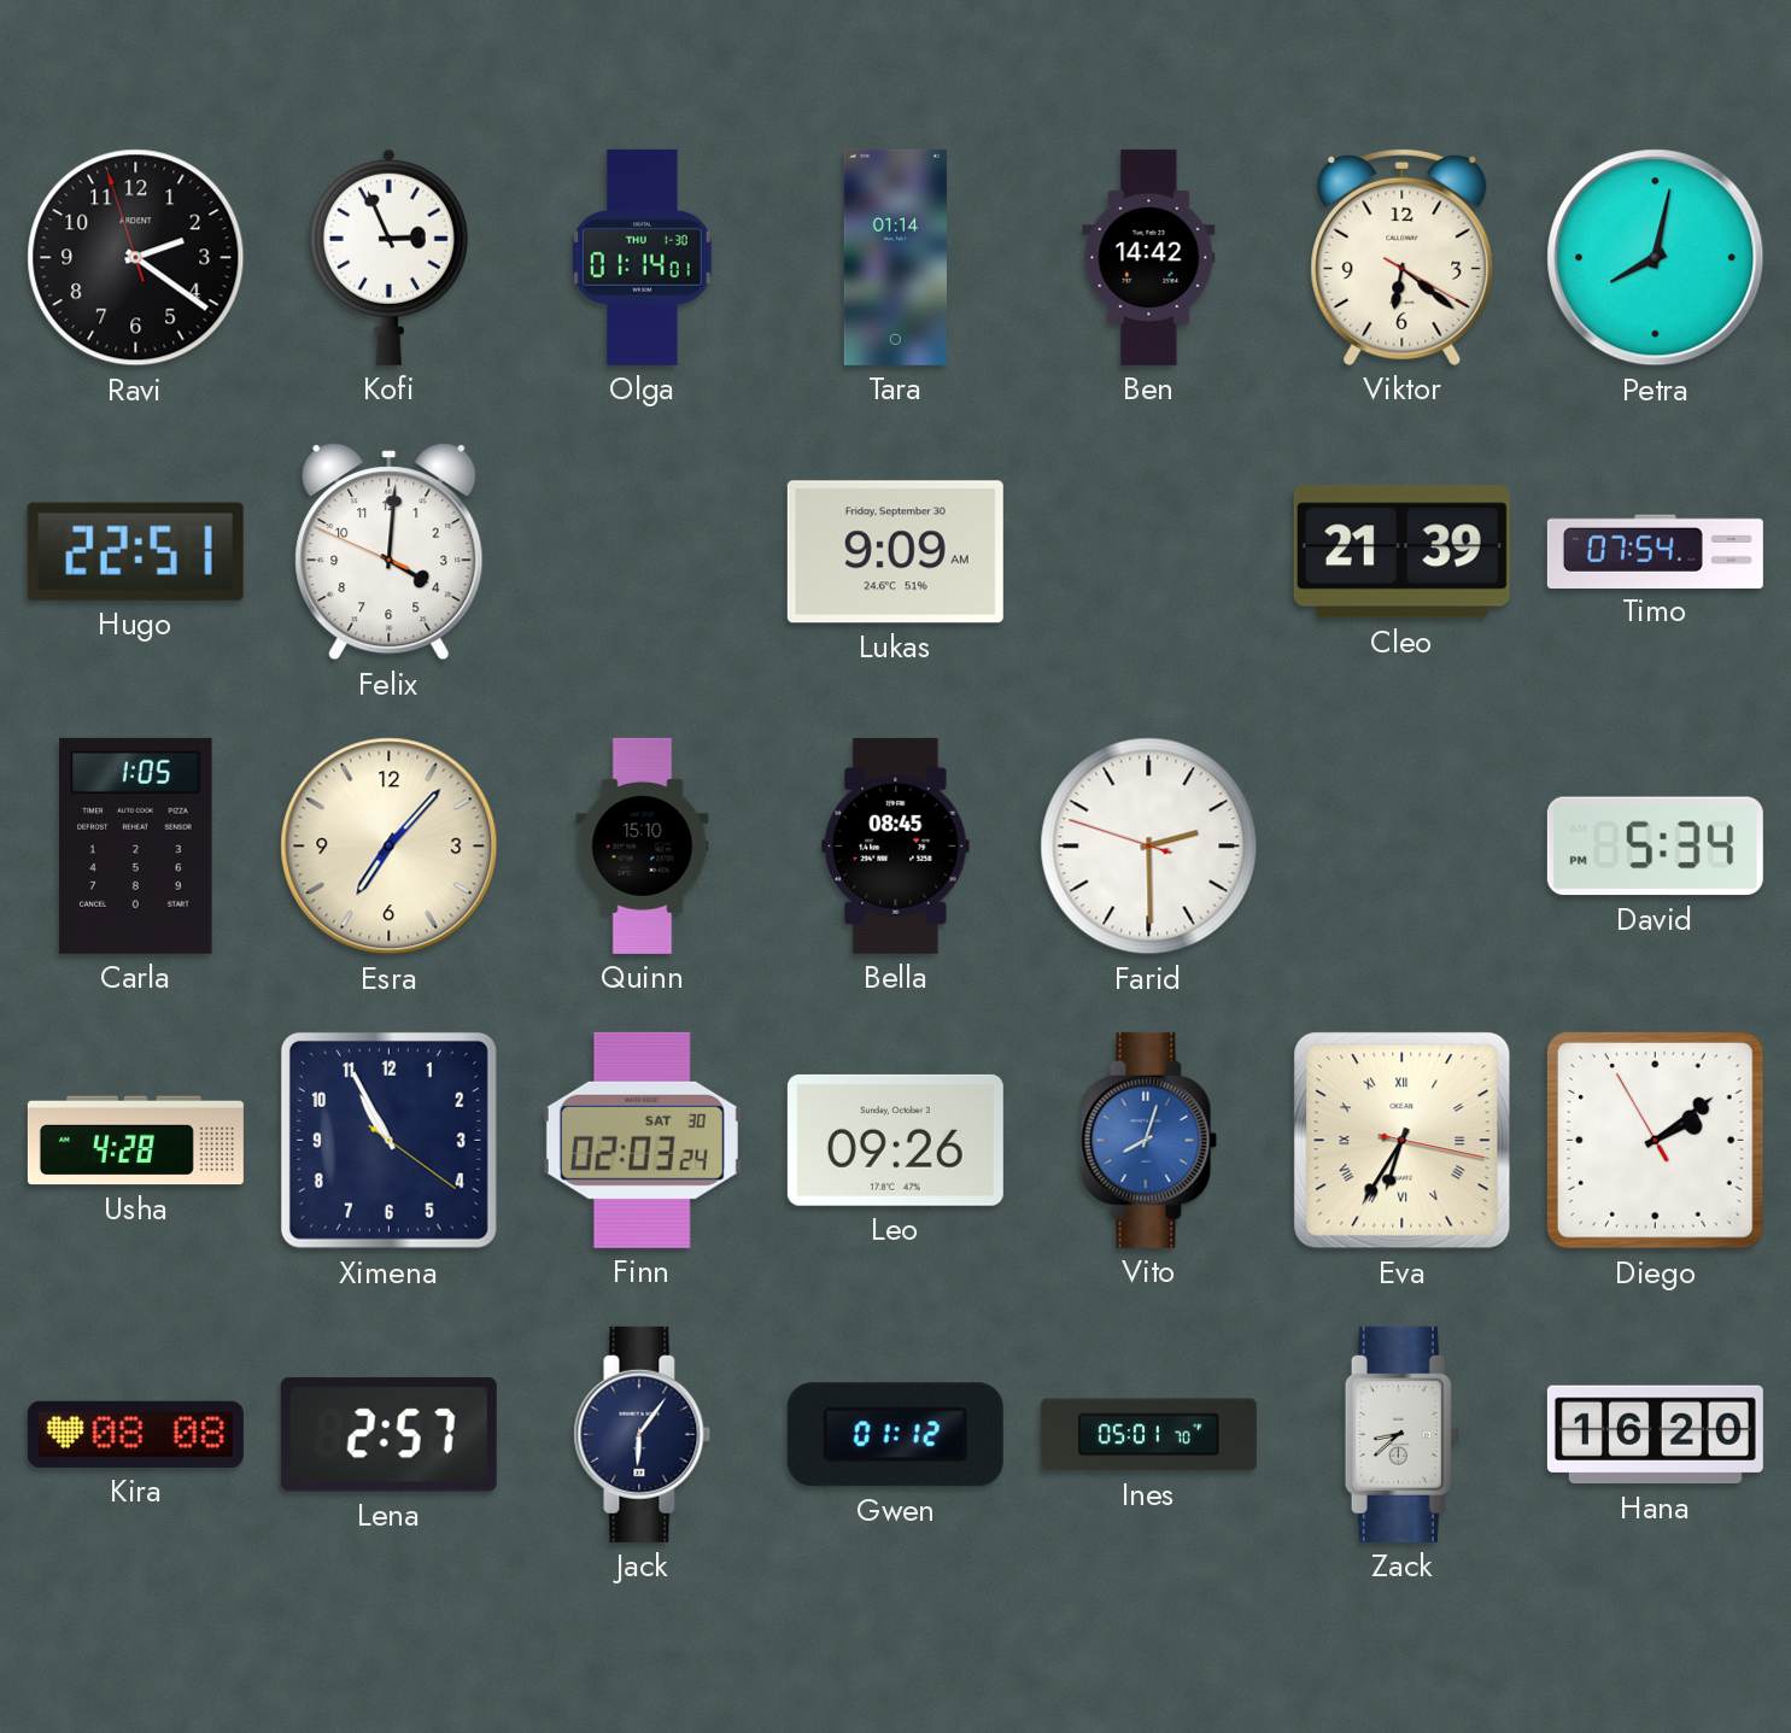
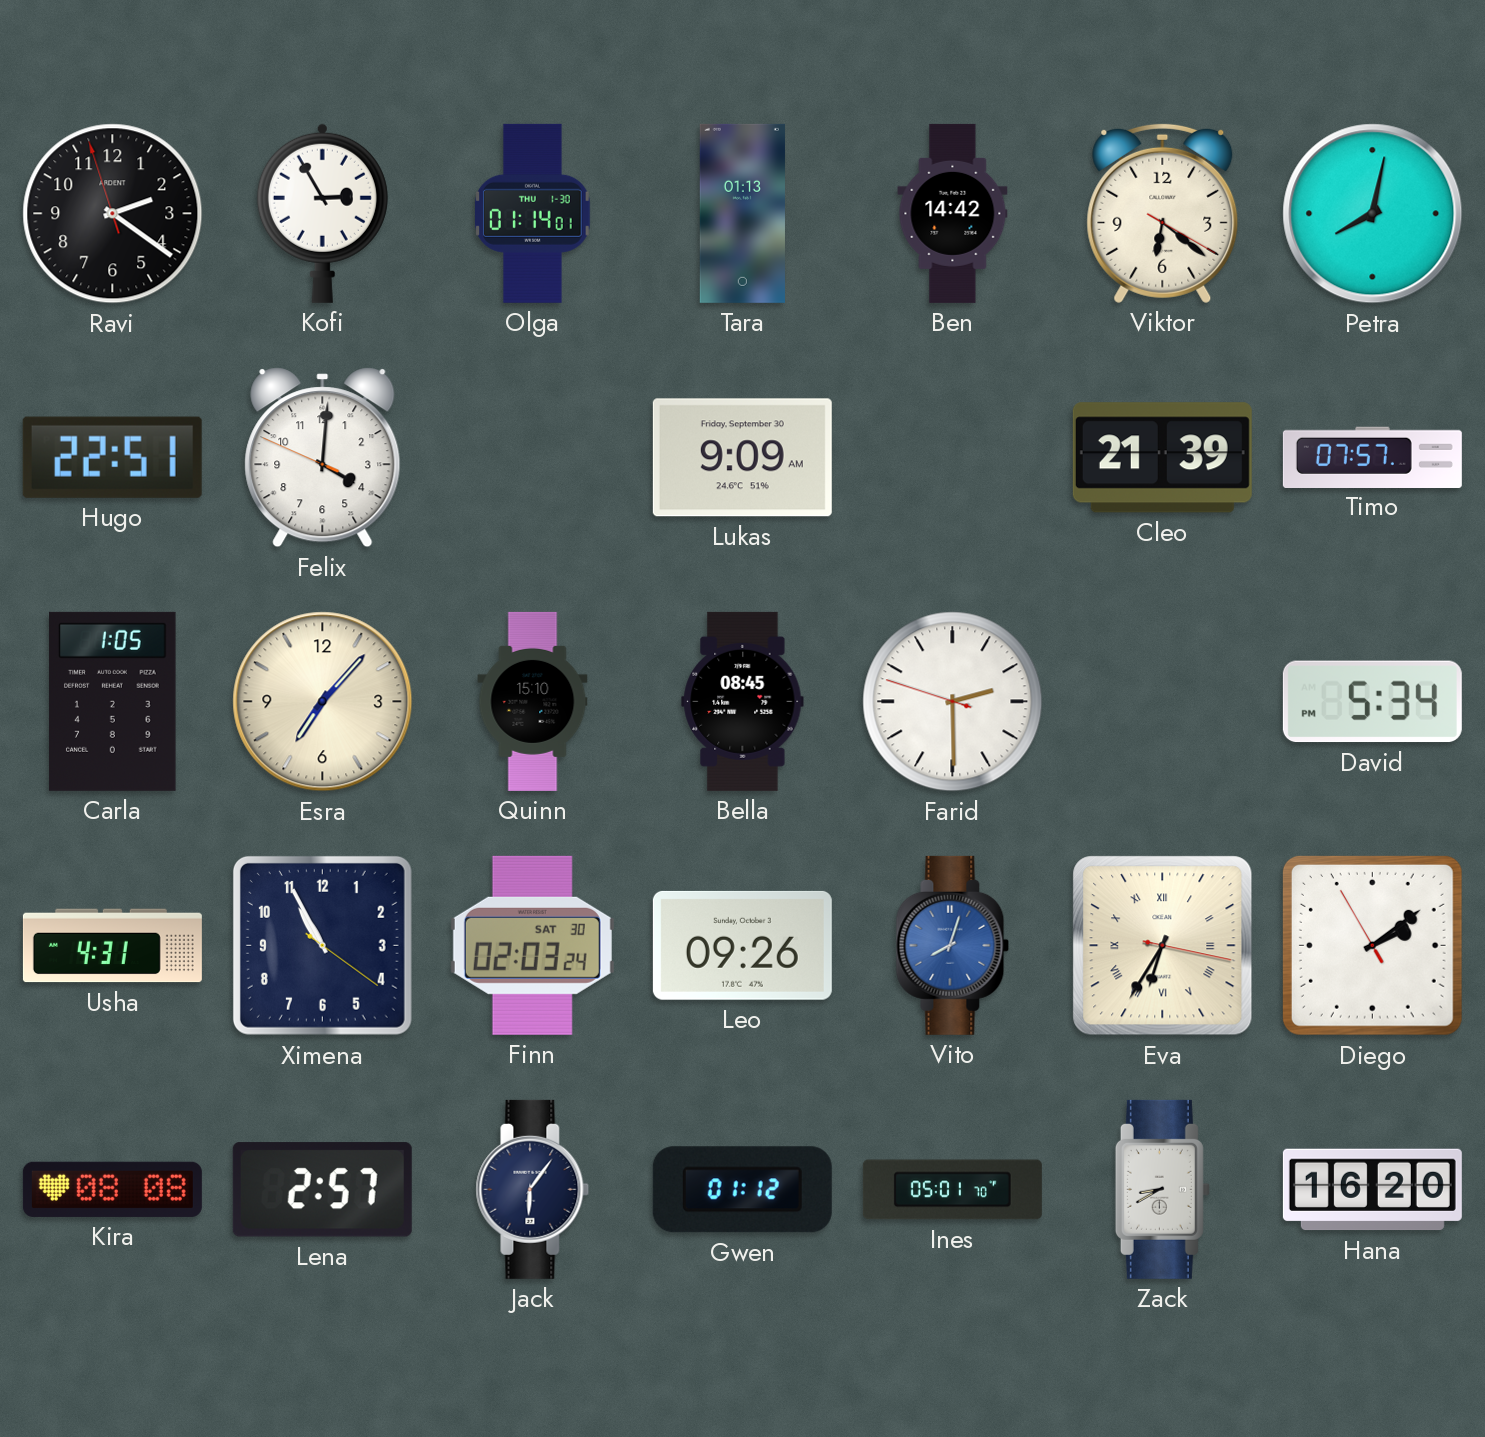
Kofi: 2:56 -> 2:55
Tara: 01:14 -> 01:13
Timo: 07:54 -> 07:57
Usha: 4:28 -> 4:31
Zack: 8:38 -> 8:40
